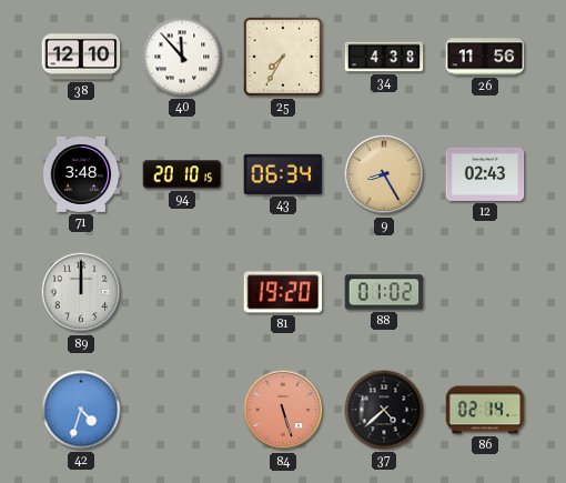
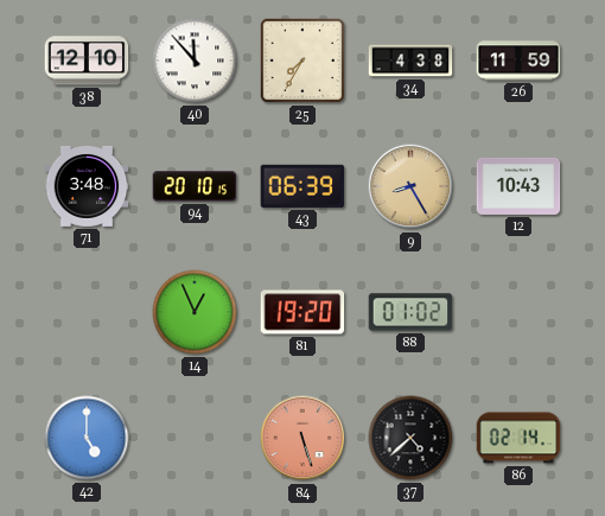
26: 11:56 -> 11:59
43: 06:34 -> 06:39
12: 02:43 -> 10:43
89: 12:00 -> none
14: none -> 12:56
42: 4:33 -> 5:00
